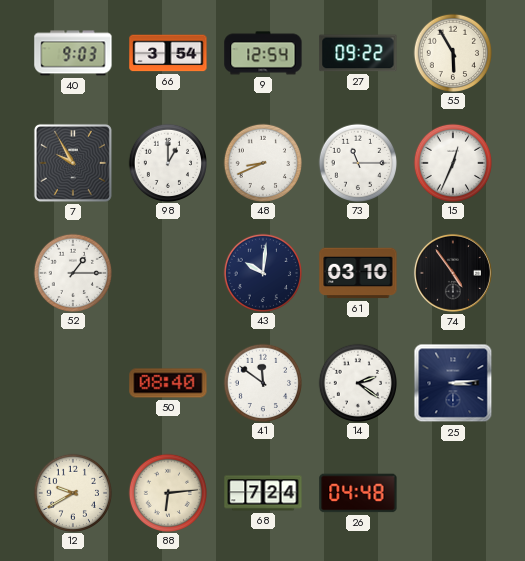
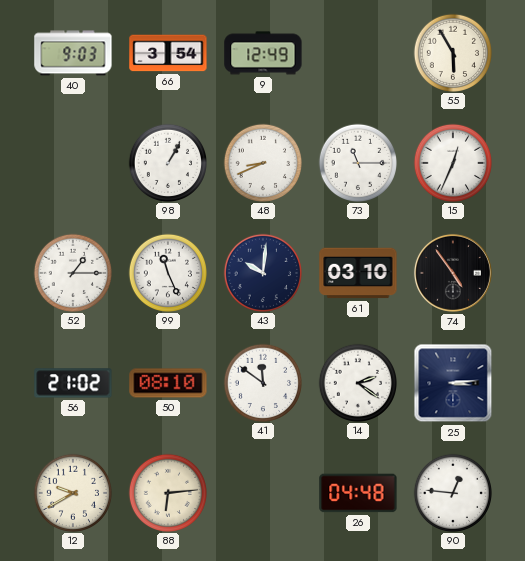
9: 12:54 -> 12:49
27: 09:22 -> none
7: 9:55 -> none
98: 1:00 -> 1:05
99: none -> 11:26
56: none -> 21:02
50: 08:40 -> 08:10
68: 7:24 -> none
90: none -> 12:46
